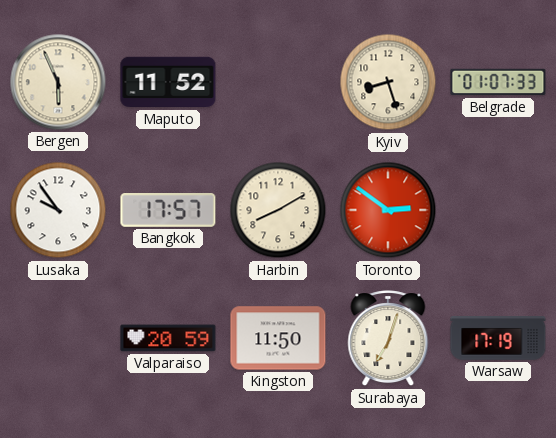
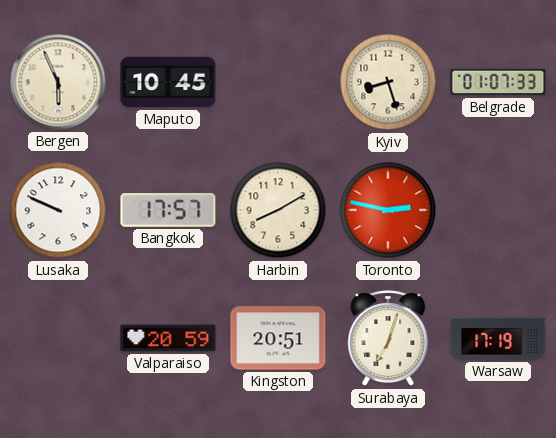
Maputo: 11:52 -> 10:45
Lusaka: 9:54 -> 9:49
Toronto: 2:51 -> 2:47
Kingston: 11:50 -> 20:51
